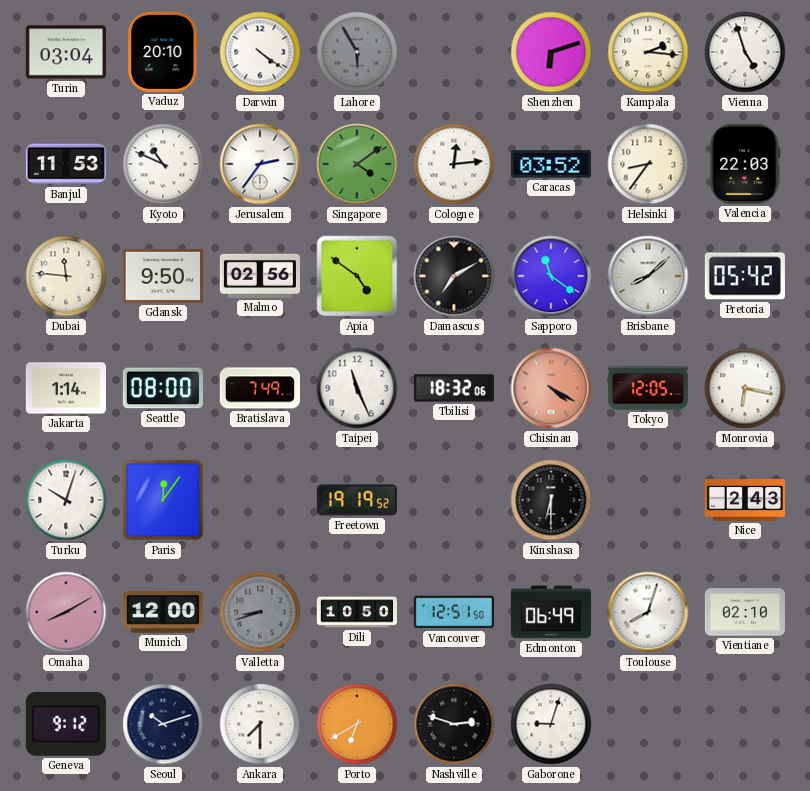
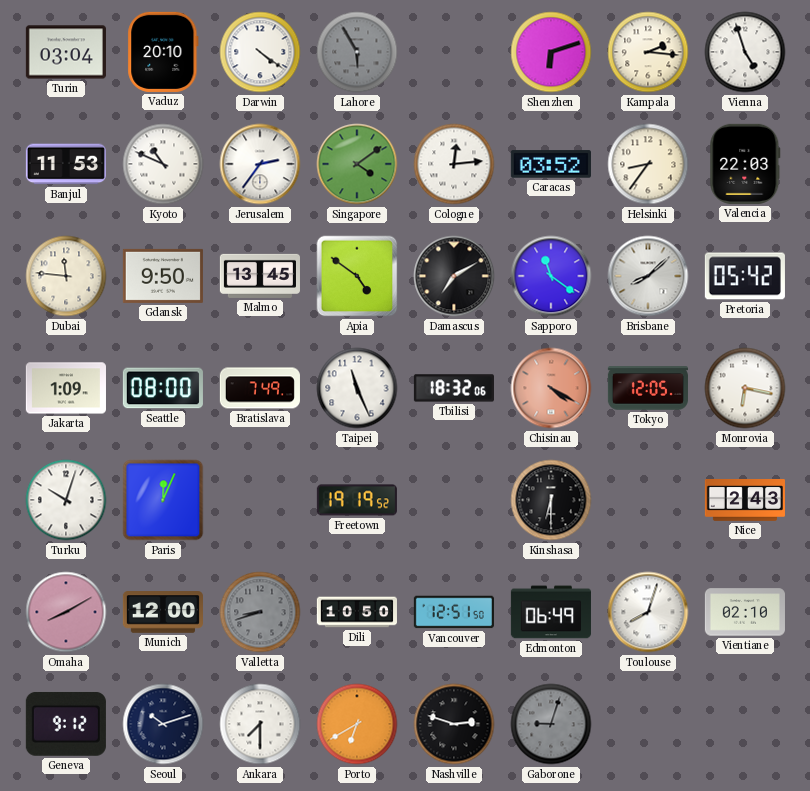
Malmo: 02:56 -> 13:45
Jakarta: 1:14 -> 1:09
Paris: 12:06 -> 12:04
Gaborone dial: white -> grey
